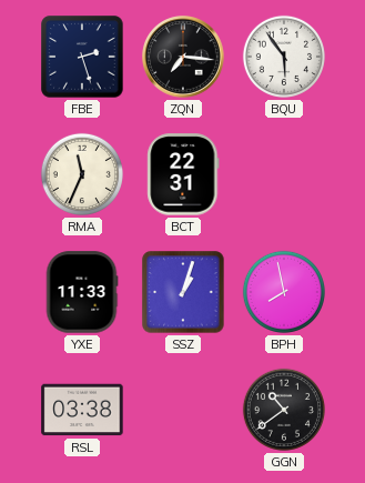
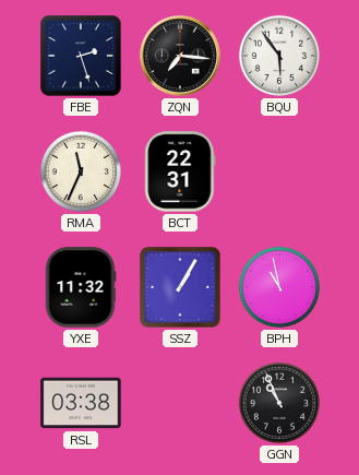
YXE: 11:33 -> 11:32
SSZ: 1:03 -> 1:05
BPH: 7:58 -> 10:58
GGN: 10:39 -> 10:56
